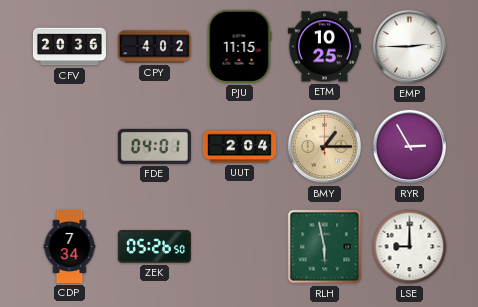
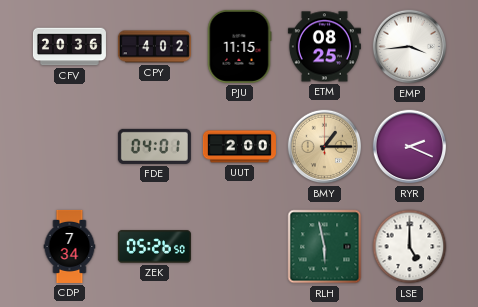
ETM: 10:25 -> 08:25
EMP: 2:45 -> 3:44
UUT: 2:04 -> 2:00
RYR: 2:55 -> 2:19
LSE: 9:00 -> 5:00
